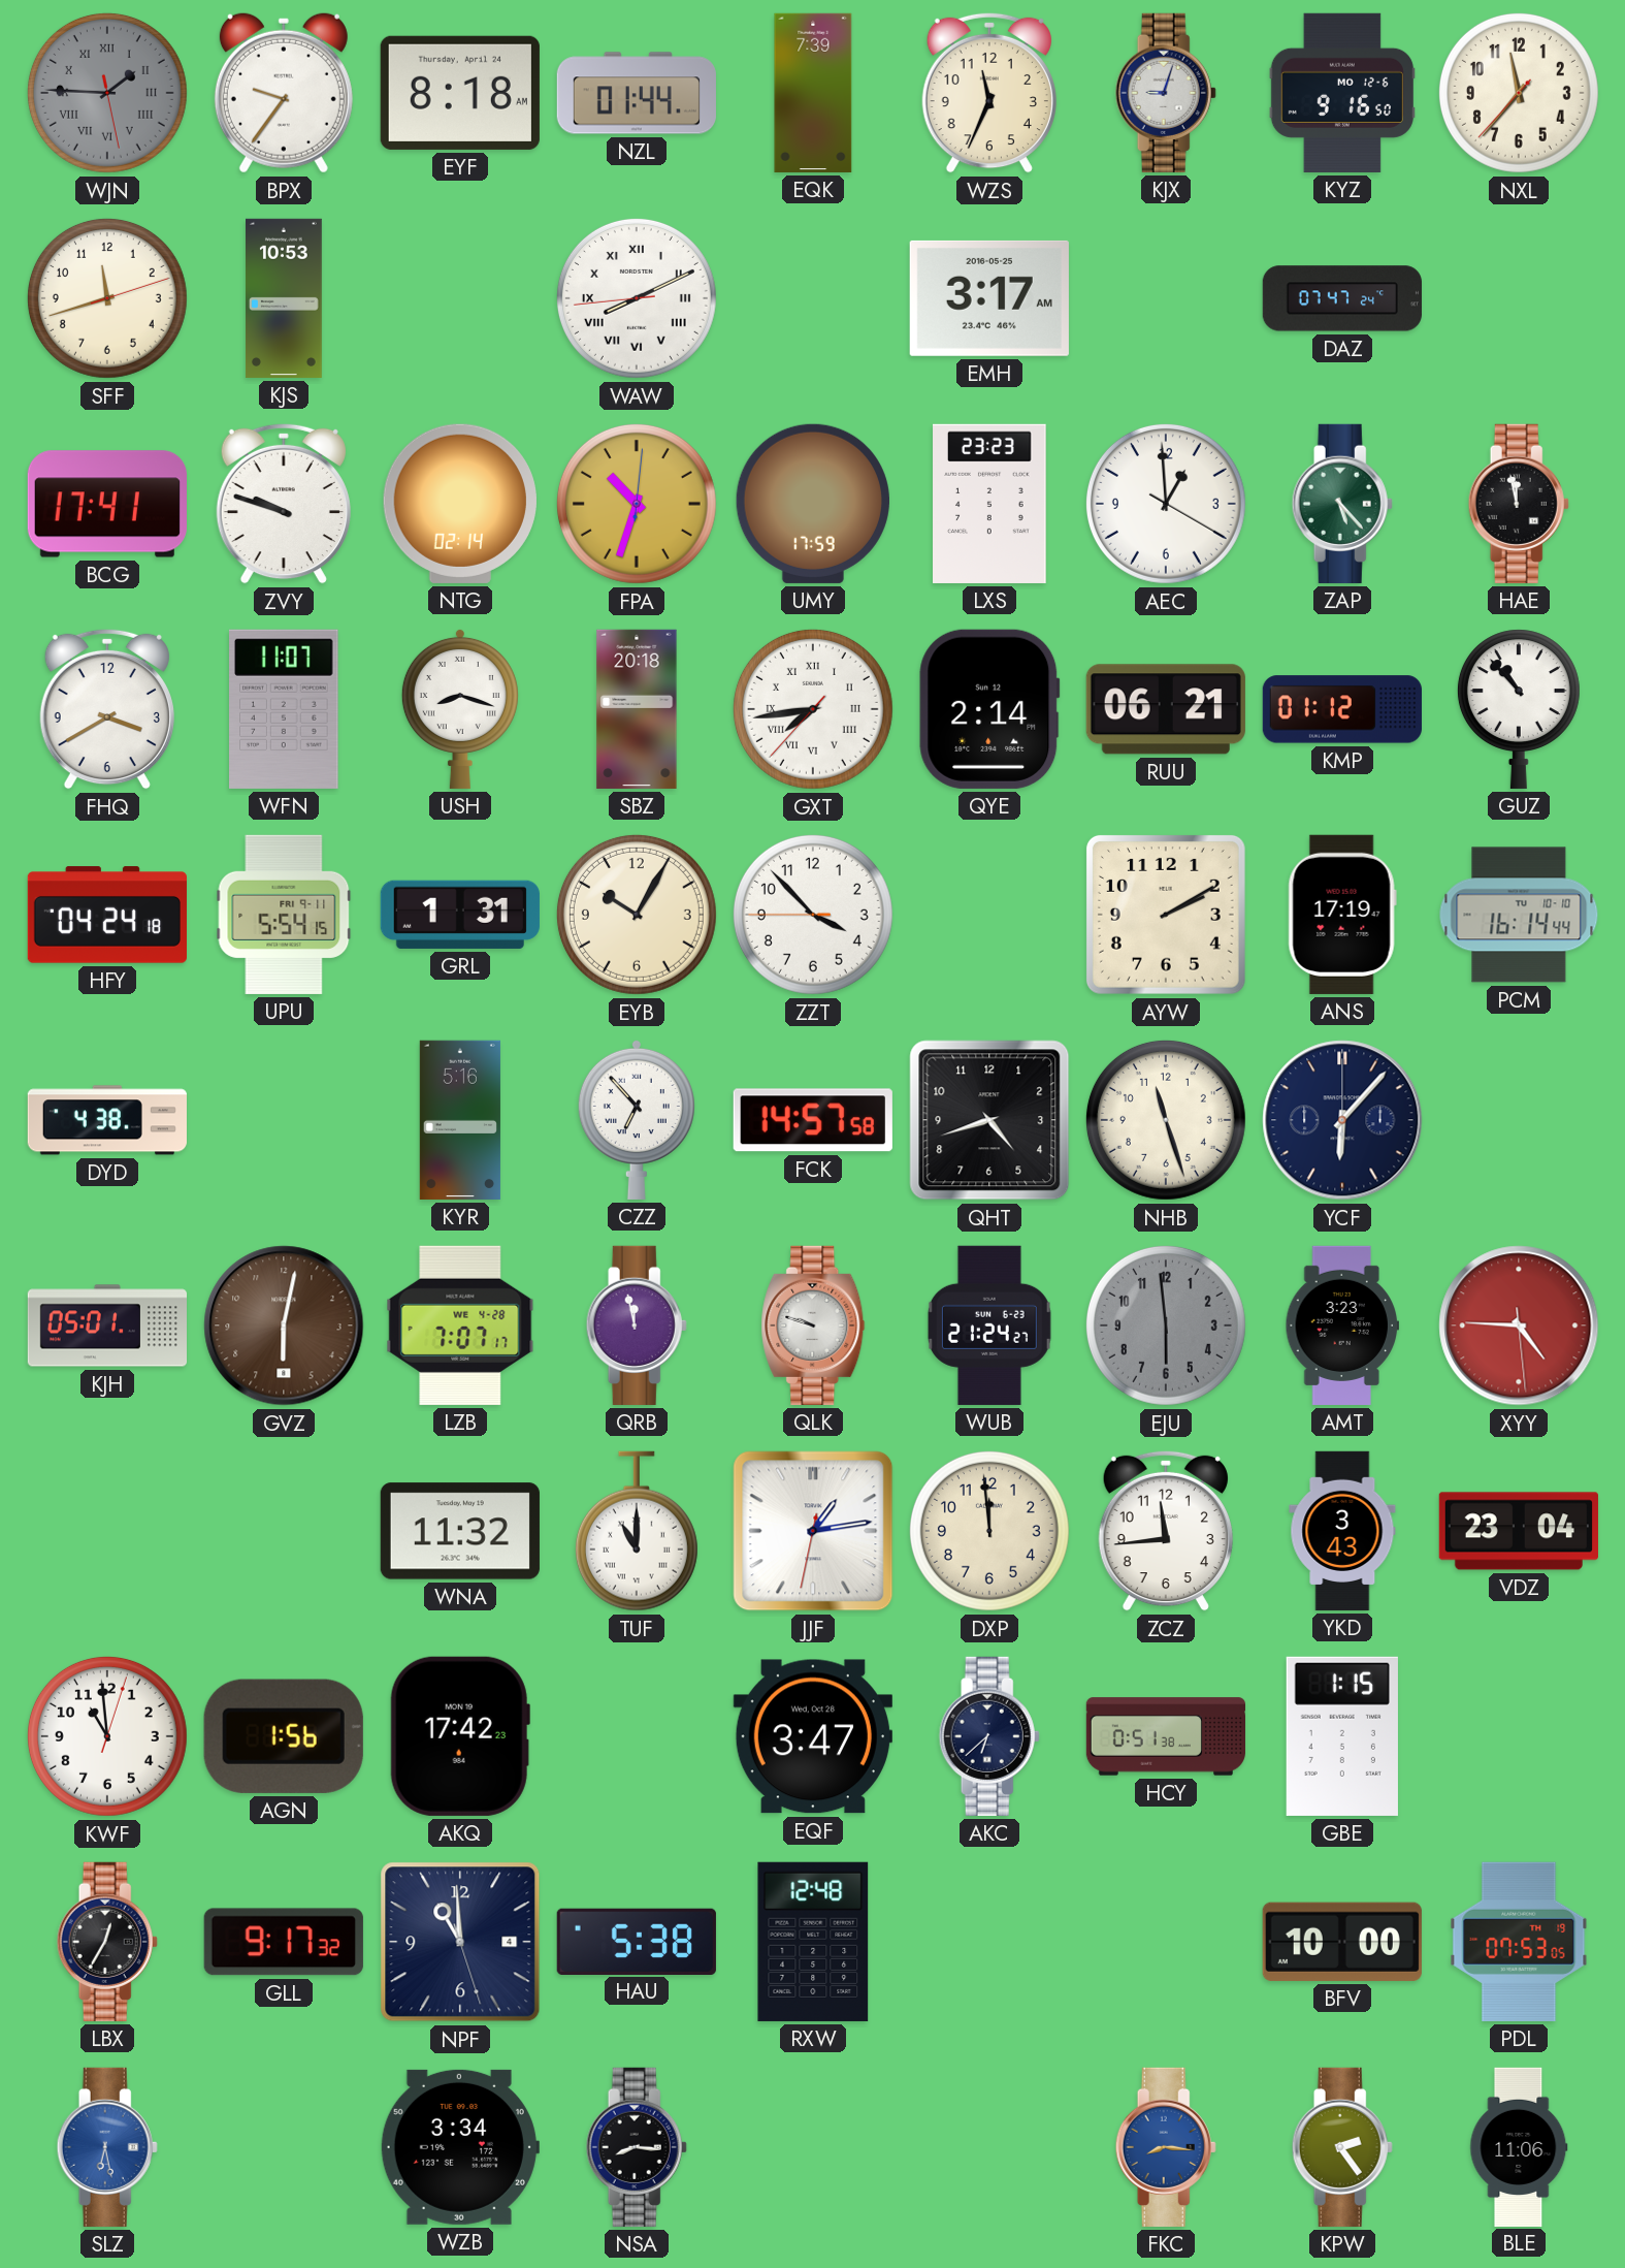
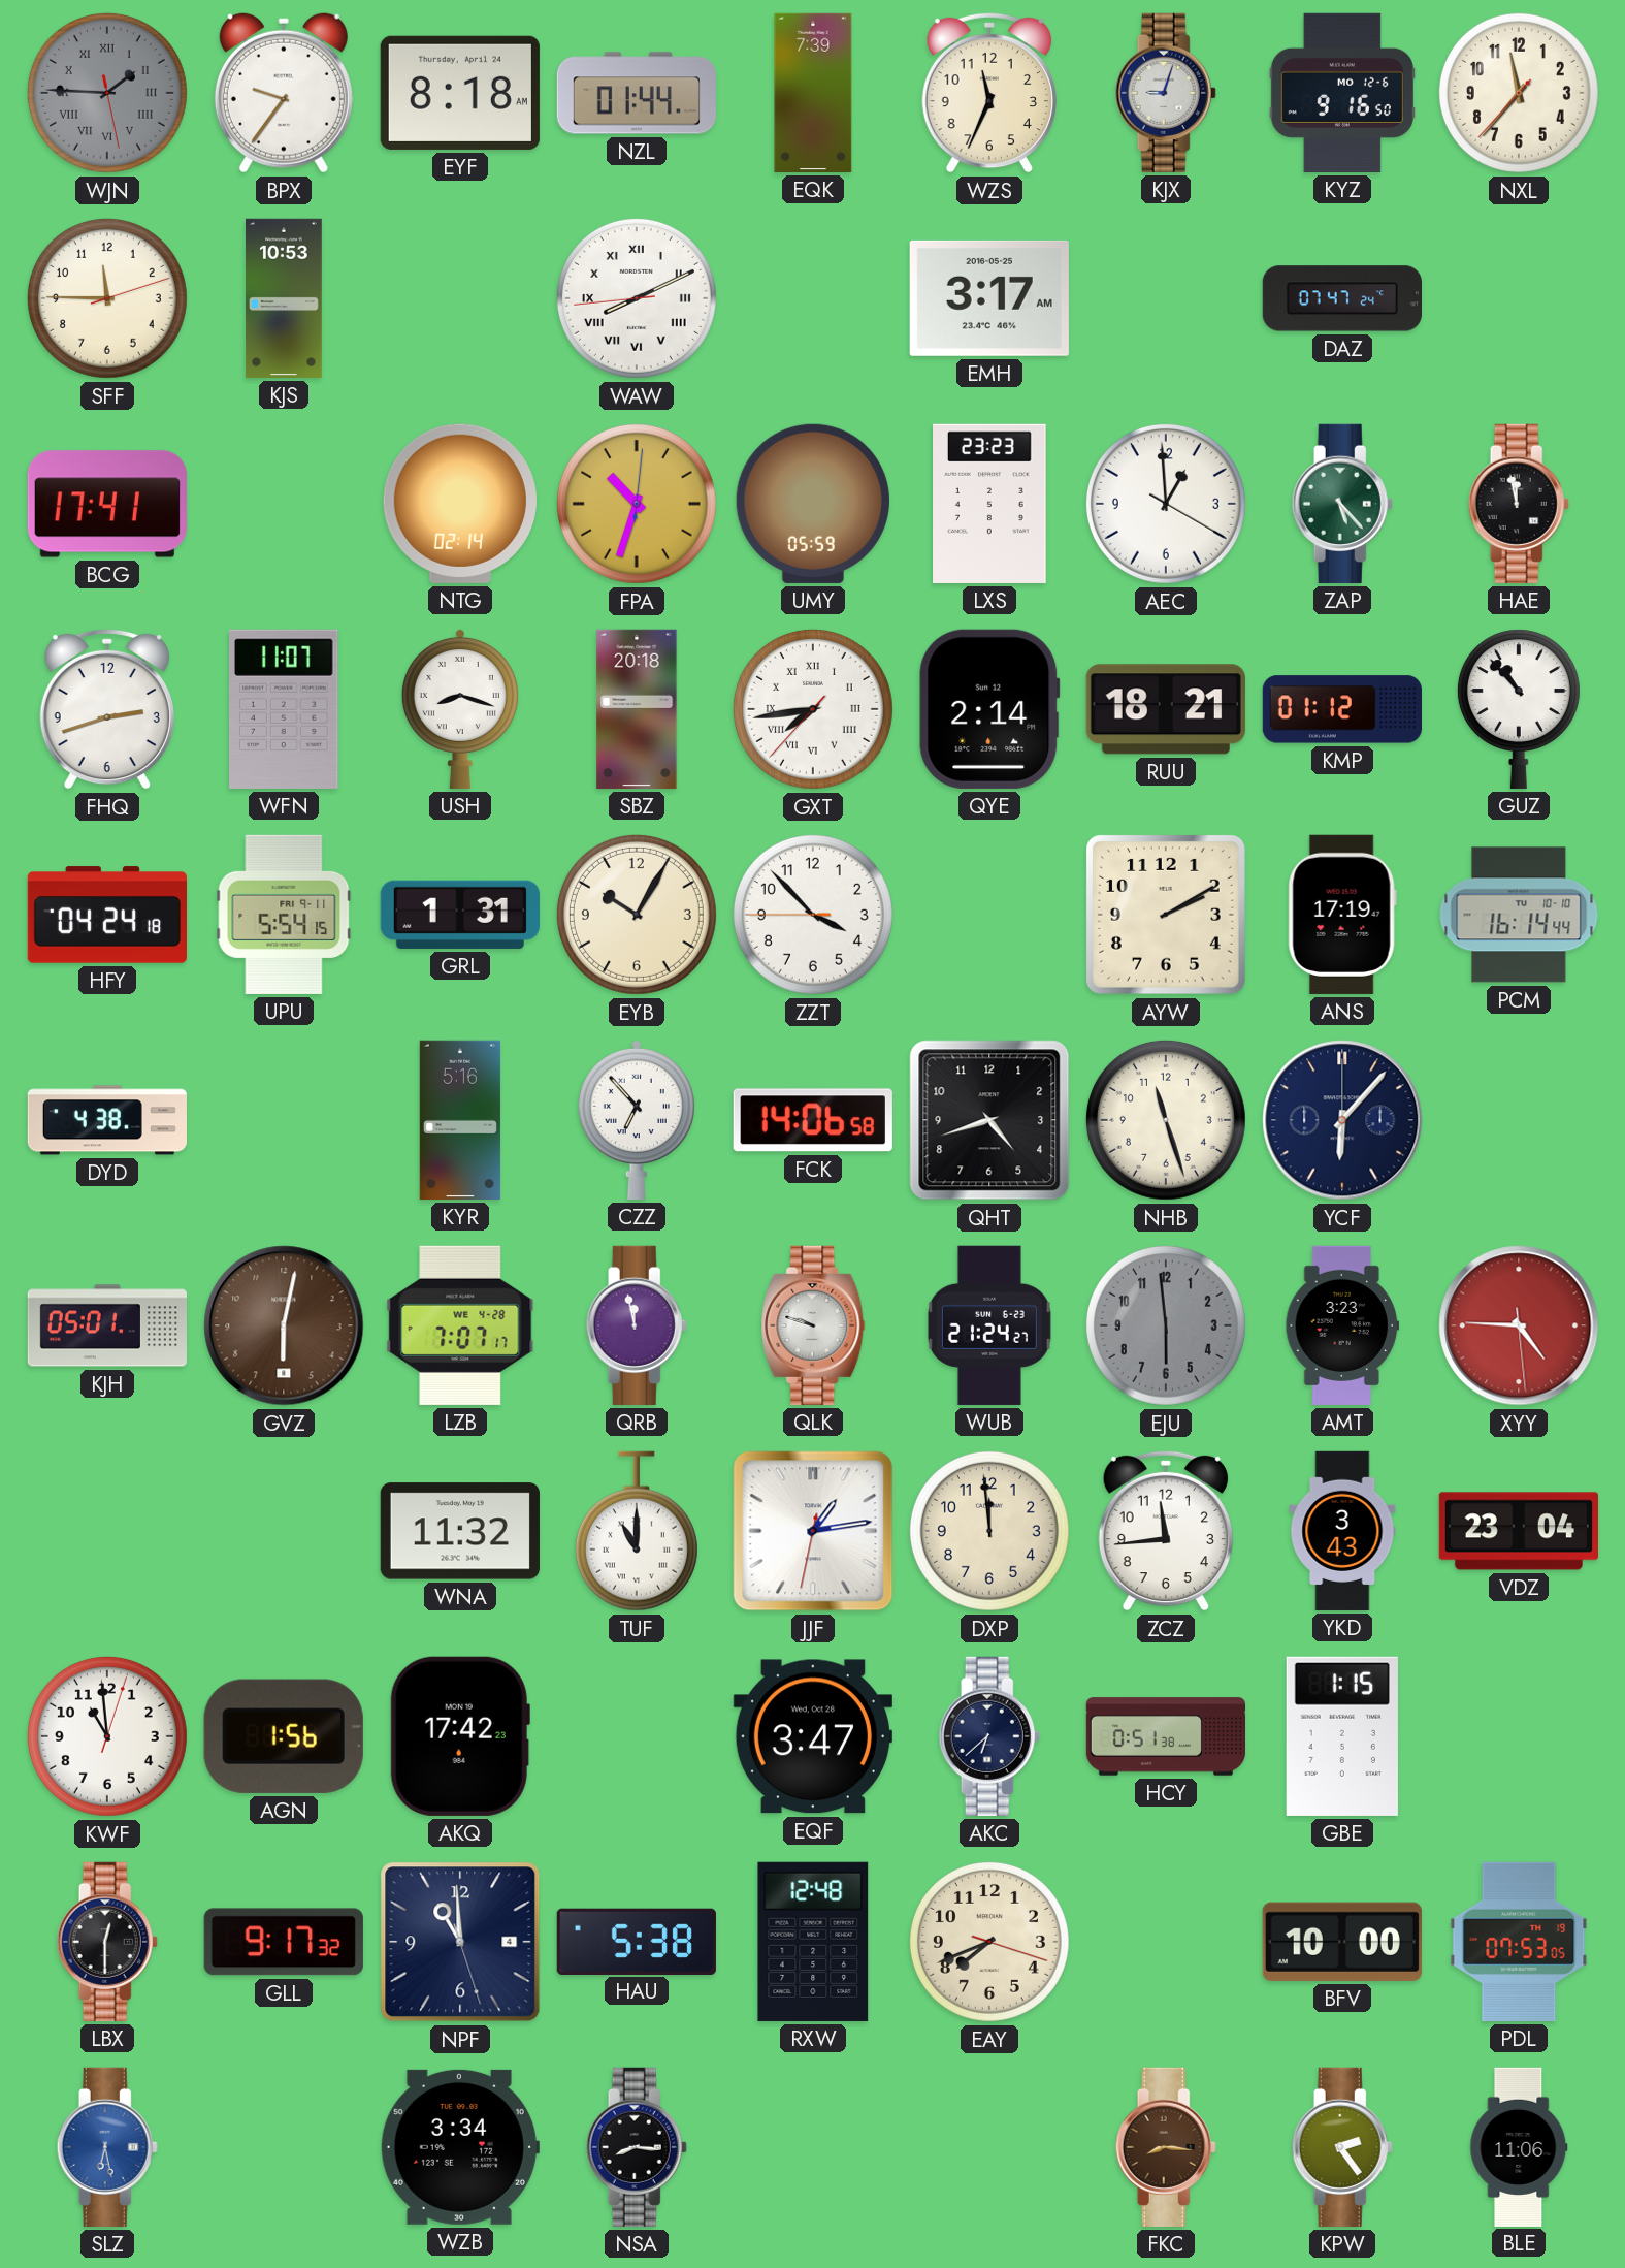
SFF: 11:42 -> 11:45
ZVY: 9:48 -> none
UMY: 17:59 -> 05:59
FHQ: 3:40 -> 2:42
RUU: 06:21 -> 18:21
FCK: 14:57 -> 14:06
LBX: 12:35 -> 12:30
EAY: none -> 7:41
FKC dial: blue -> brown
